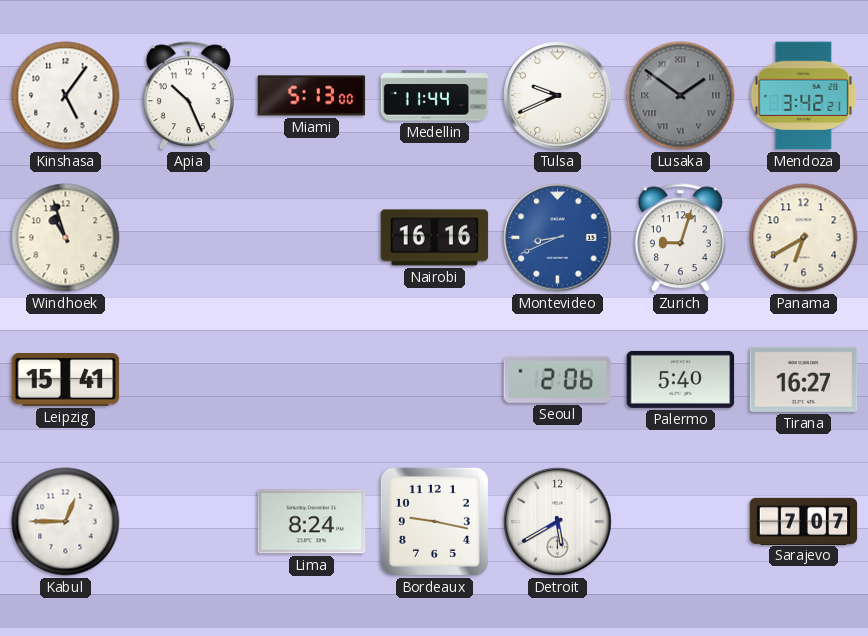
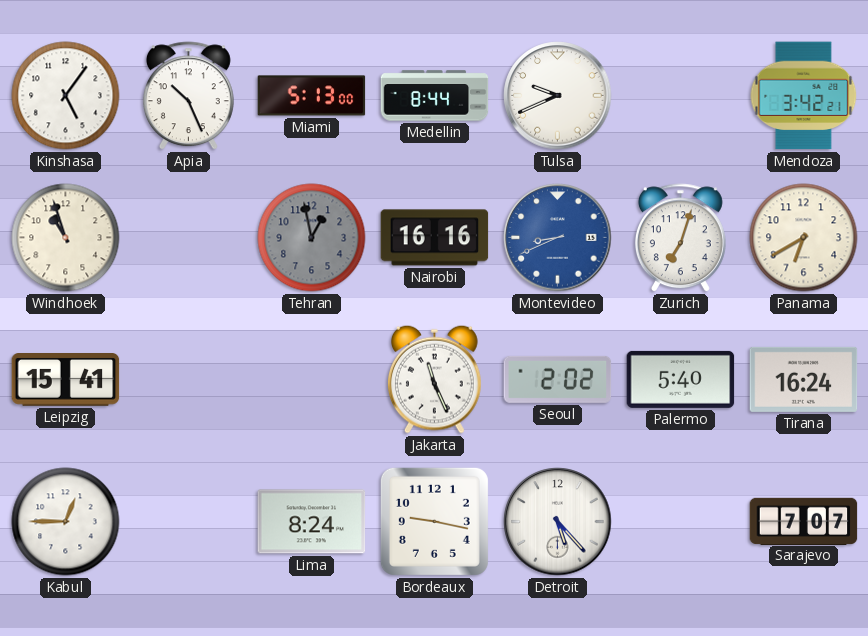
Medellin: 11:44 -> 8:44
Lusaka: 1:51 -> none
Tehran: none -> 12:58
Zurich: 9:03 -> 7:03
Jakarta: none -> 11:26
Seoul: 2:06 -> 2:02
Tirana: 16:27 -> 16:24
Detroit: 5:40 -> 5:23
